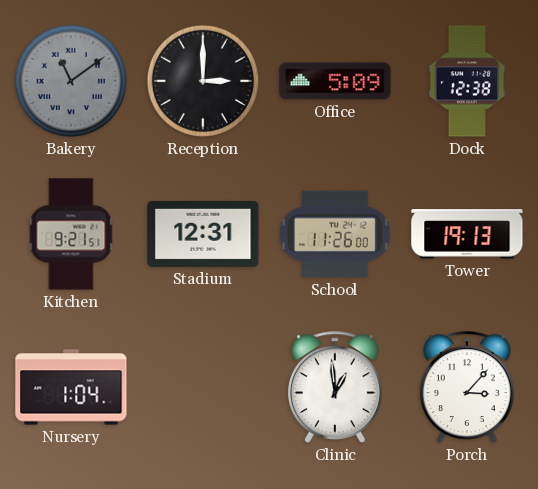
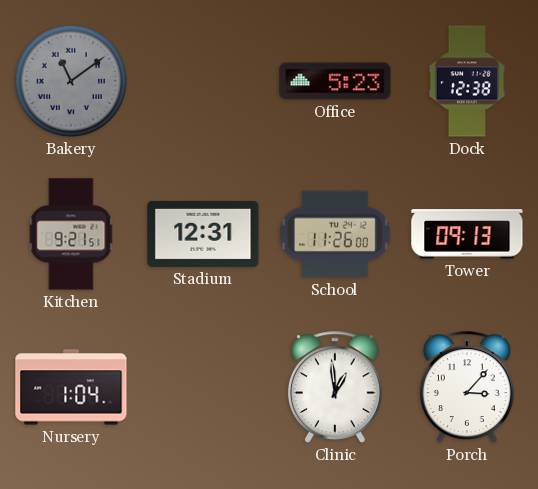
Reception: 3:00 -> none
Office: 5:09 -> 5:23
Tower: 19:13 -> 09:13
